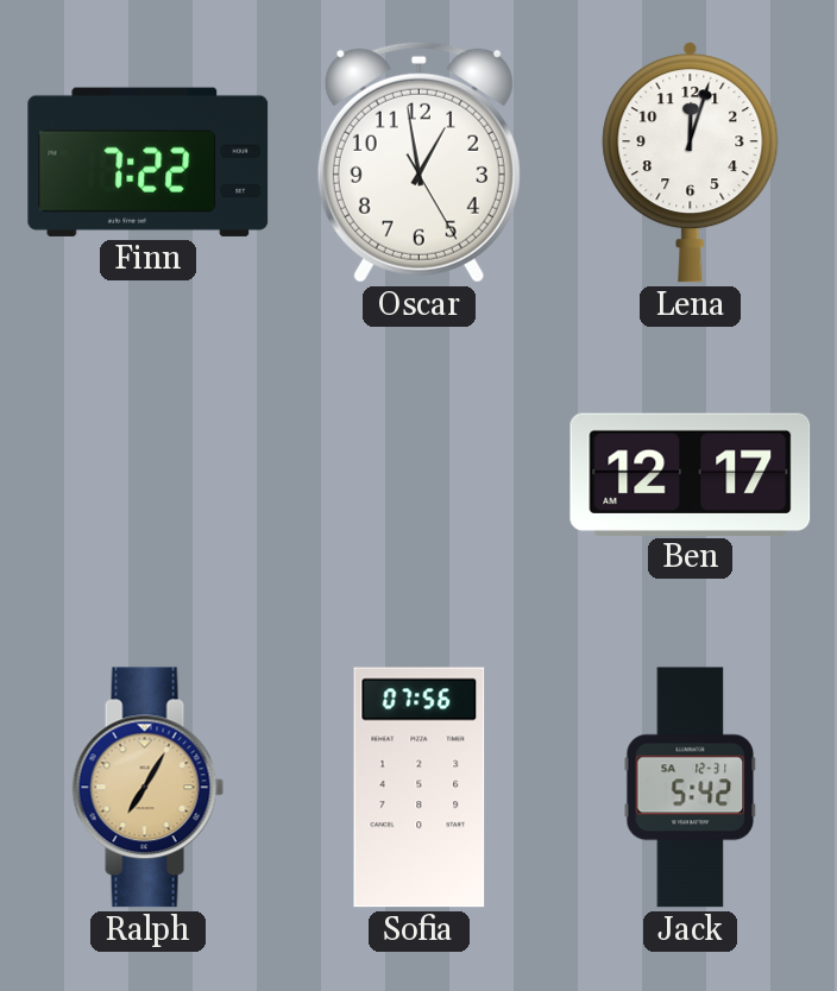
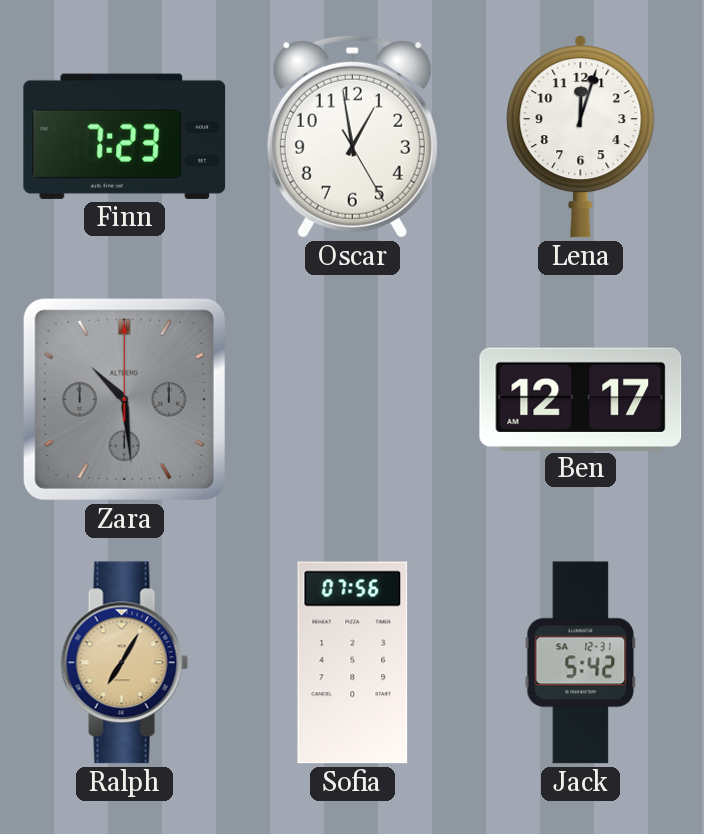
Finn: 7:22 -> 7:23
Zara: none -> 10:29
